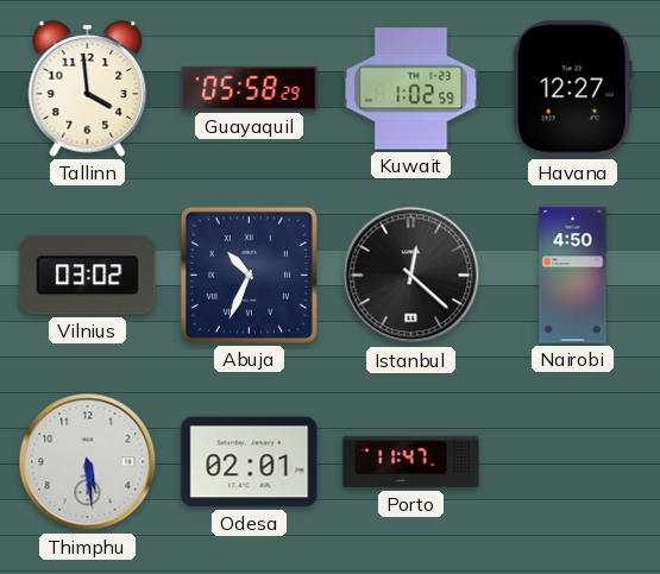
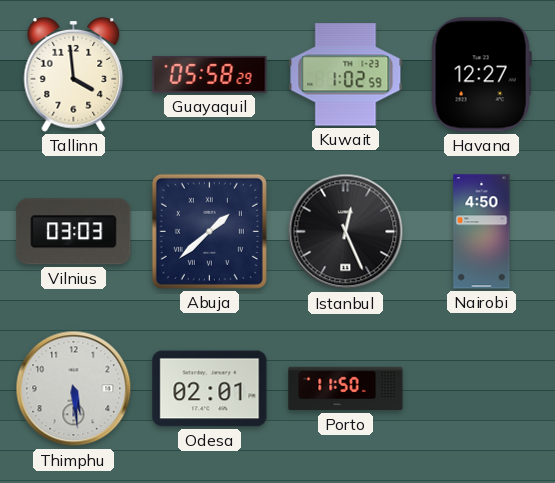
Vilnius: 03:02 -> 03:03
Abuja: 10:34 -> 1:38
Istanbul: 12:22 -> 12:26
Porto: 11:47 -> 11:50
